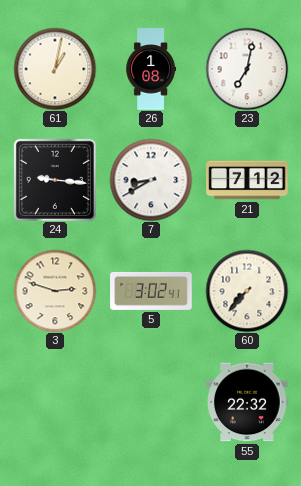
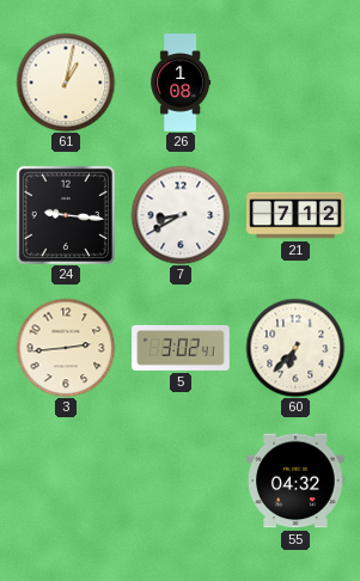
23: 7:02 -> none
3: 2:48 -> 2:44
60: 7:37 -> 6:37
55: 22:32 -> 04:32
